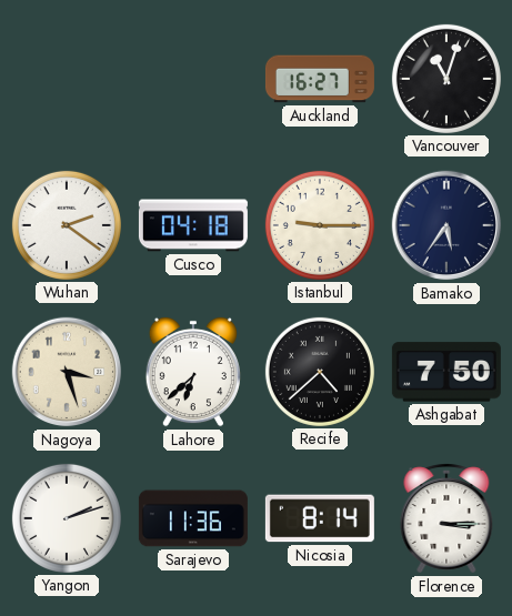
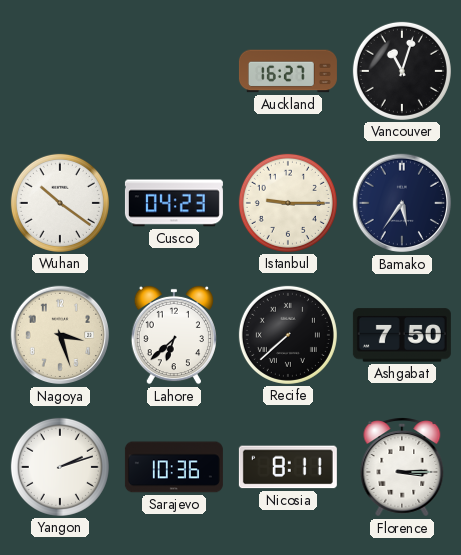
Wuhan: 2:21 -> 10:21
Cusco: 04:18 -> 04:23
Recife: 4:38 -> 7:38
Sarajevo: 11:36 -> 10:36
Nicosia: 8:14 -> 8:11
